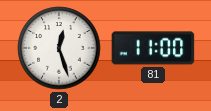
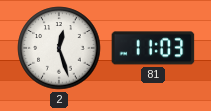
81: 11:00 -> 11:03
